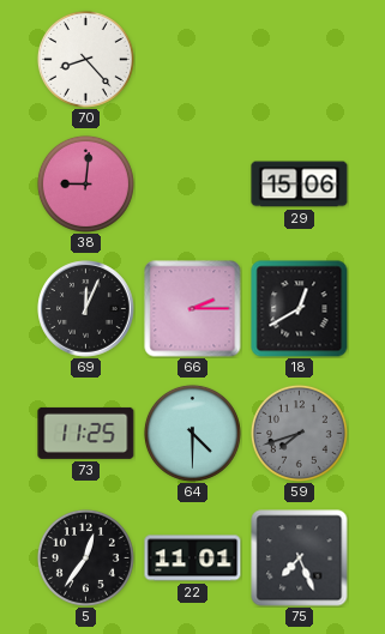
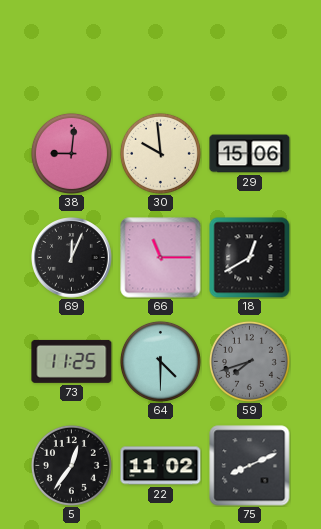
70: 8:23 -> none
30: none -> 9:59
66: 2:15 -> 11:15
22: 11:01 -> 11:02
75: 7:26 -> 8:11
